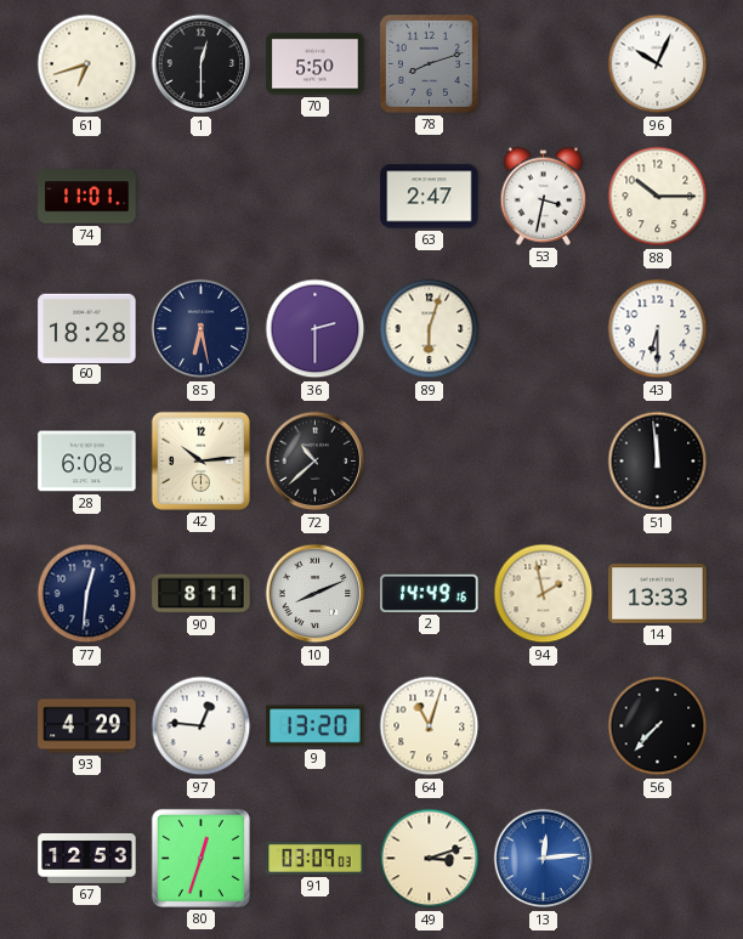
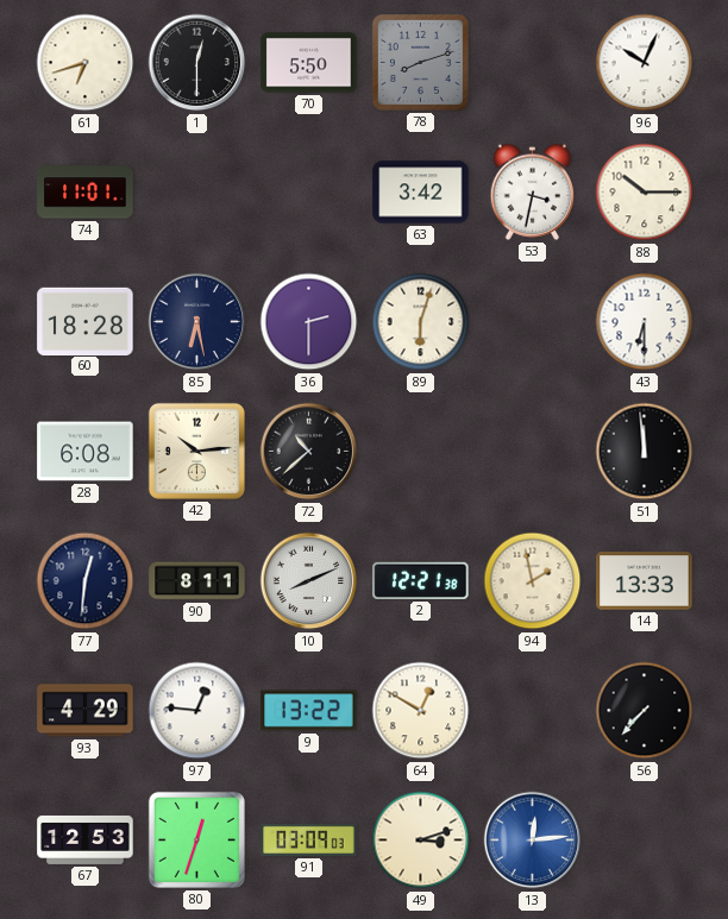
63: 2:47 -> 3:42
2: 14:49 -> 12:21
9: 13:20 -> 13:22
64: 11:03 -> 12:50
